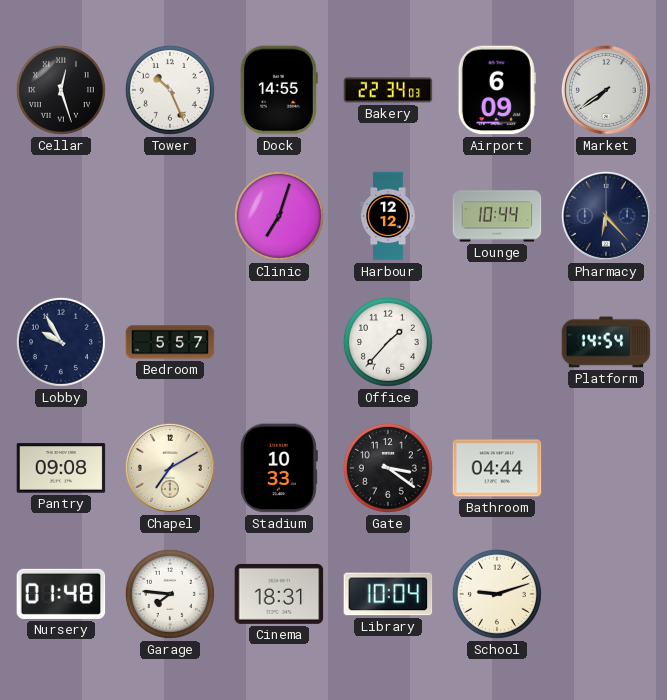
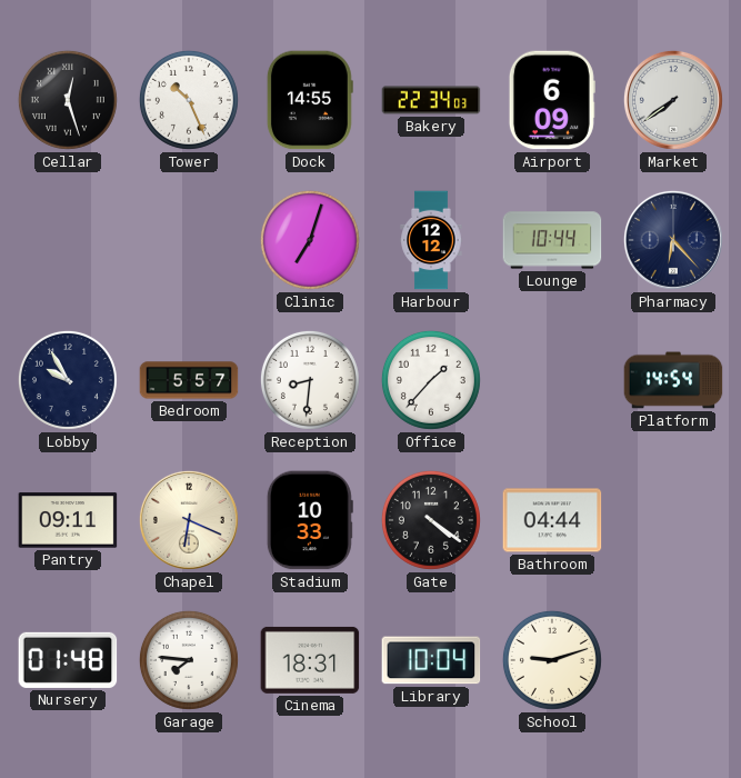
Reception: none -> 8:31
Pantry: 09:08 -> 09:11
Chapel: 7:10 -> 6:19
Gate: 3:21 -> 4:21
